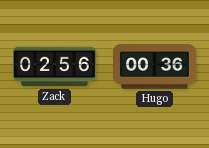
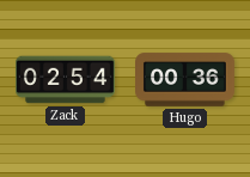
Zack: 02:56 -> 02:54
